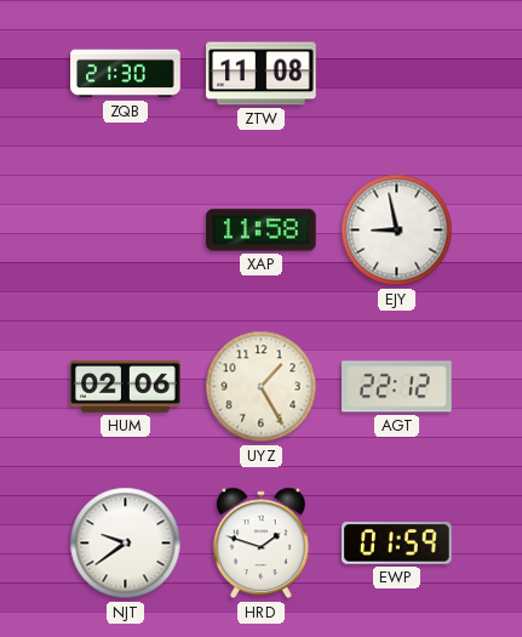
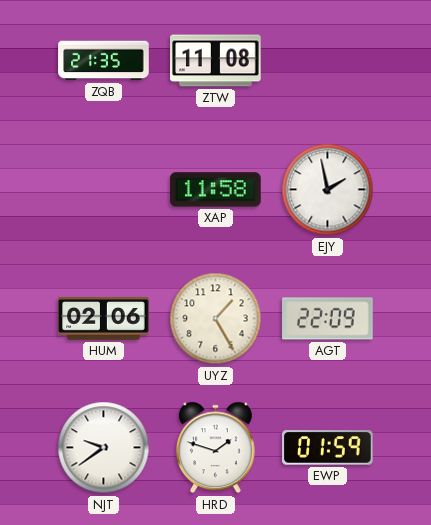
ZQB: 21:30 -> 21:35
EJY: 8:58 -> 1:58
AGT: 22:12 -> 22:09
